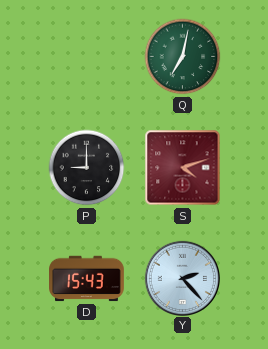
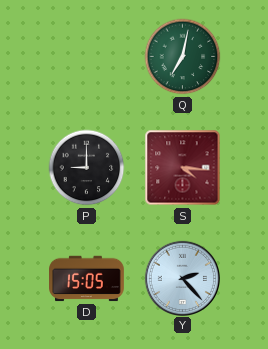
S: 4:12 -> 4:16
D: 15:43 -> 15:05
